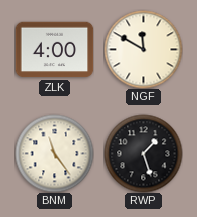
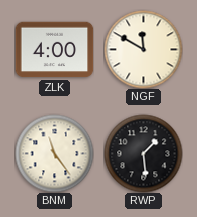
RWP: 1:27 -> 1:29
